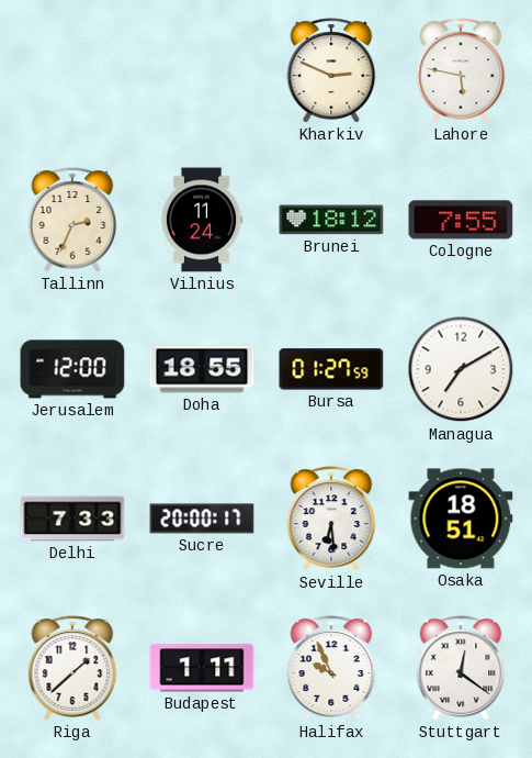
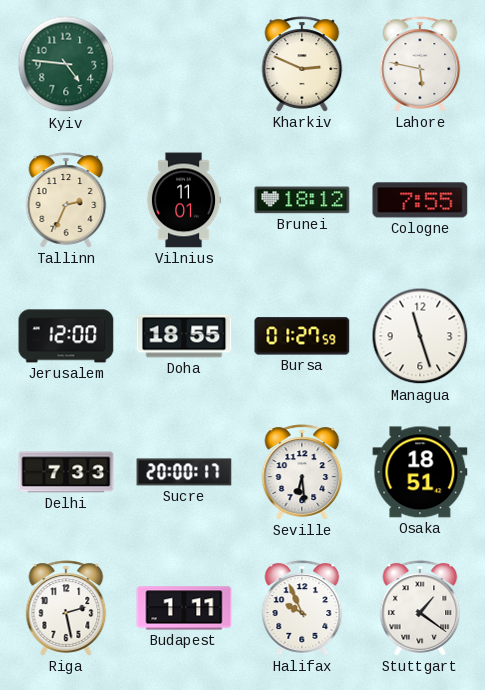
Kyiv: none -> 4:46
Vilnius: 11:24 -> 11:01
Managua: 7:10 -> 11:27
Riga: 1:38 -> 2:28
Stuttgart: 12:21 -> 1:21
